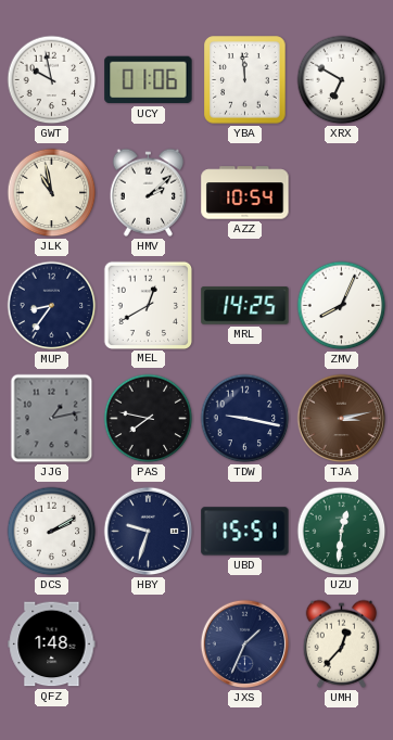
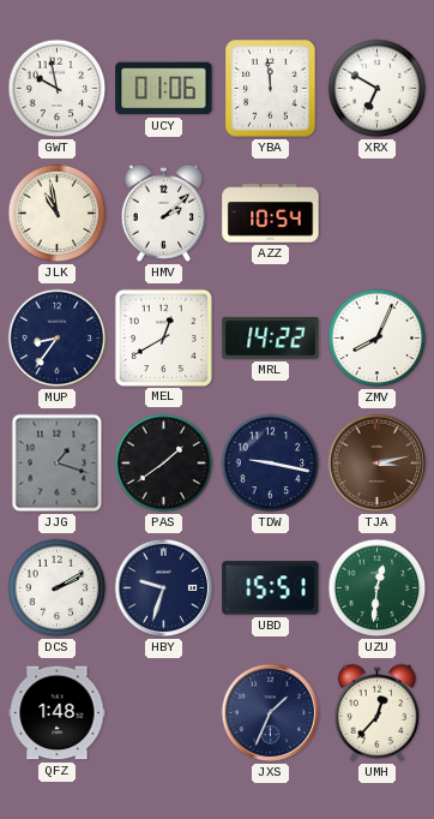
MRL: 14:25 -> 14:22
JJG: 1:13 -> 1:18
PAS: 7:47 -> 1:39
